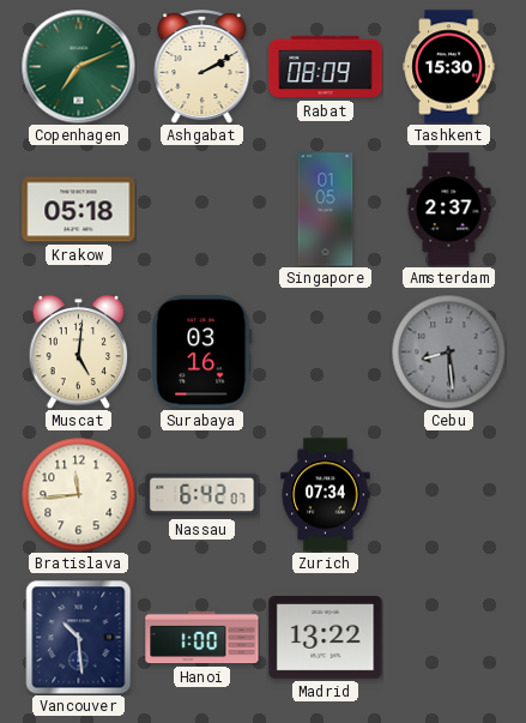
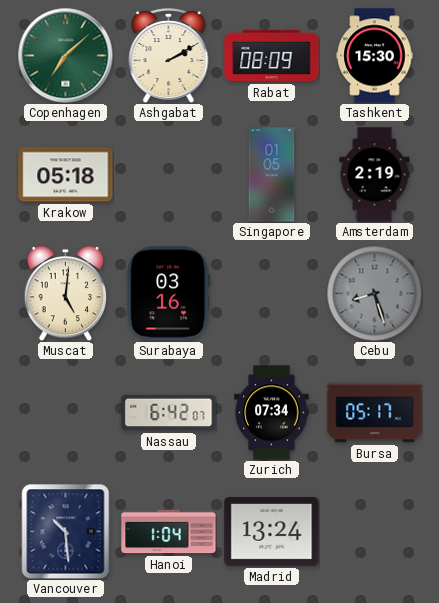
Copenhagen: 7:11 -> 7:08
Amsterdam: 2:37 -> 2:19
Cebu: 8:29 -> 8:27
Bratislava: 11:44 -> none
Bursa: none -> 05:17
Hanoi: 1:00 -> 1:04
Madrid: 13:22 -> 13:24
